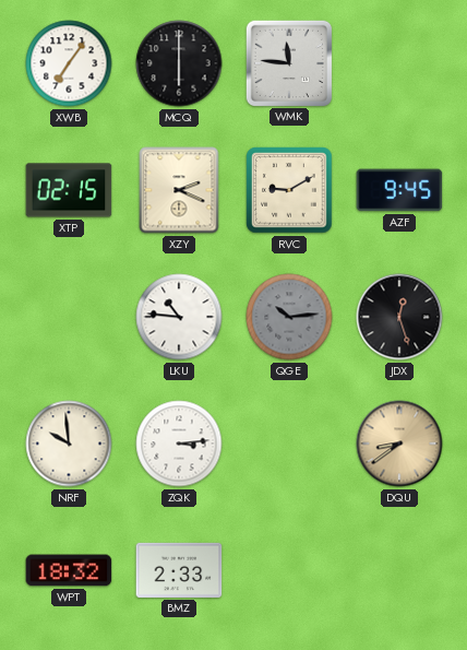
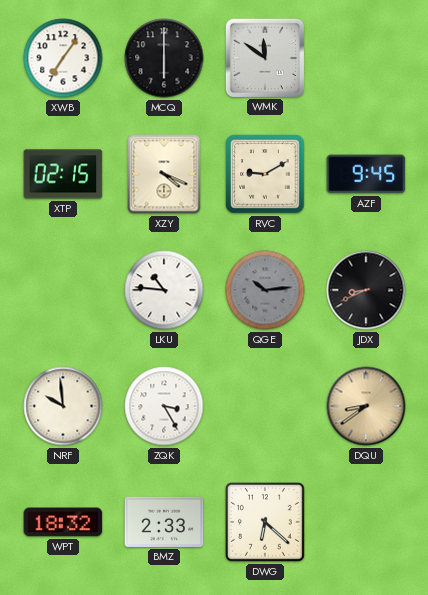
WMK: 11:46 -> 11:51
XZY: 2:19 -> 4:19
JDX: 12:27 -> 8:41
ZQK: 3:14 -> 3:25
DWG: none -> 6:22
